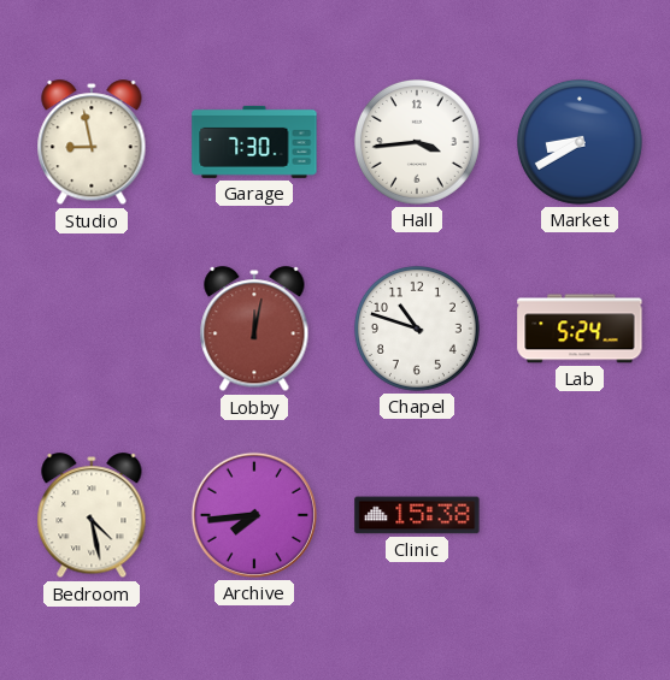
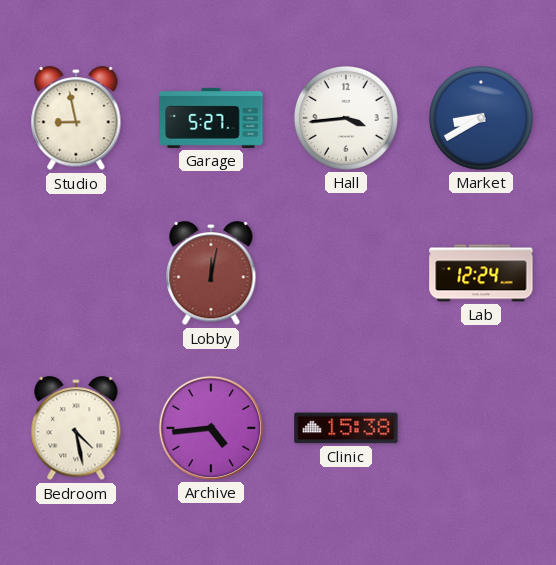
Garage: 7:30 -> 5:27
Chapel: 10:48 -> none
Lab: 5:24 -> 12:24
Archive: 7:44 -> 4:44
